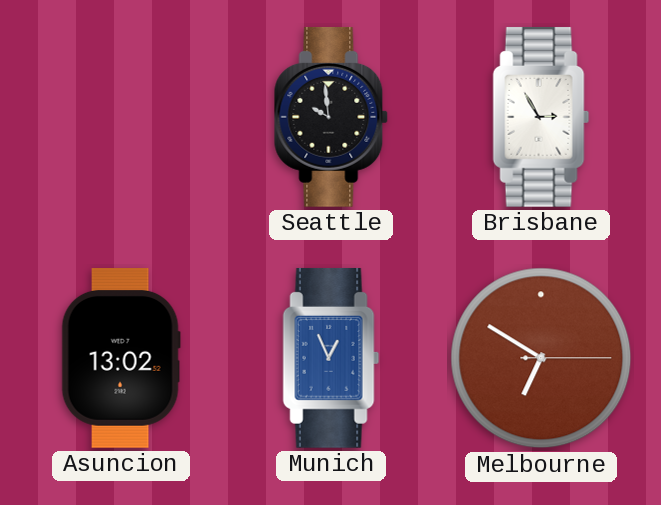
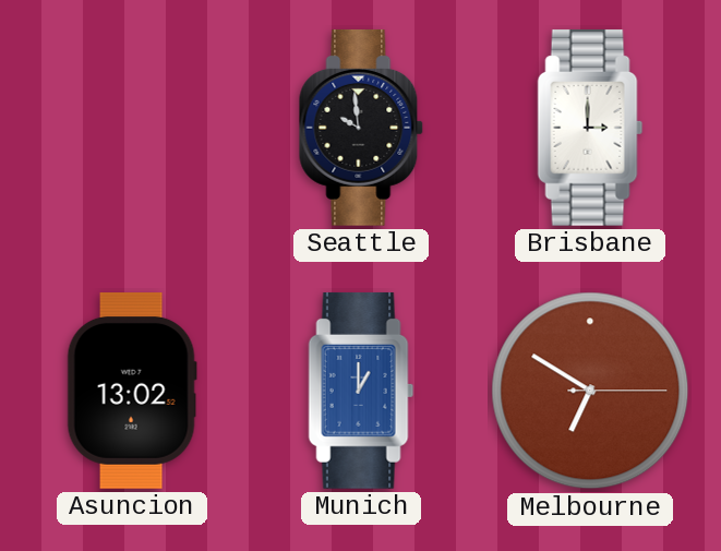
Brisbane: 2:55 -> 3:00
Munich: 12:56 -> 1:00
